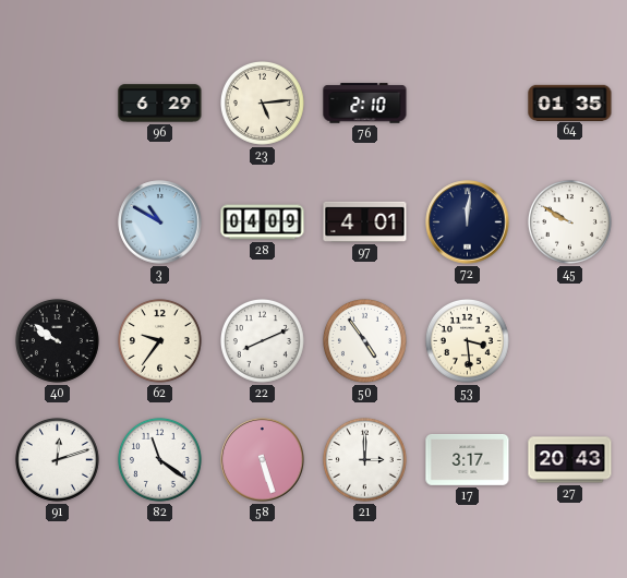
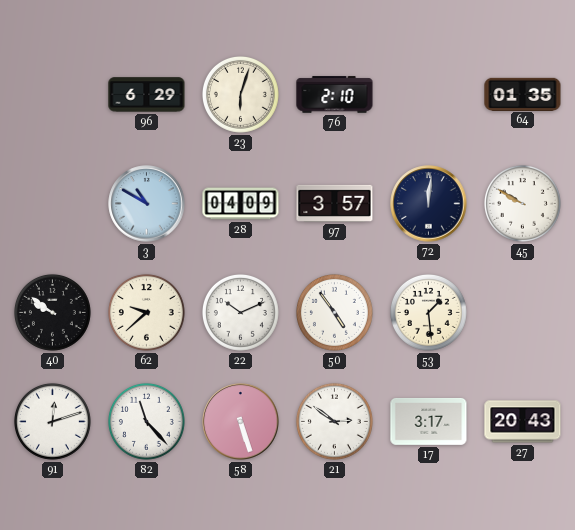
23: 5:14 -> 6:03
97: 4:01 -> 3:57
62: 9:36 -> 9:38
22: 8:11 -> 10:11
53: 3:29 -> 1:29
82: 11:21 -> 11:23
21: 3:00 -> 2:51
